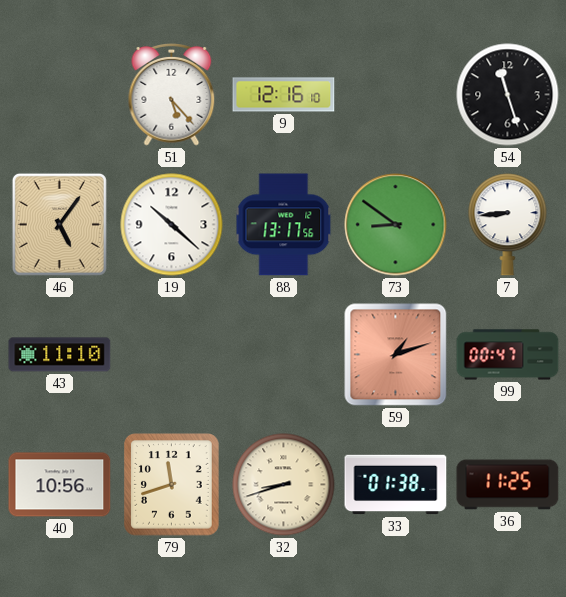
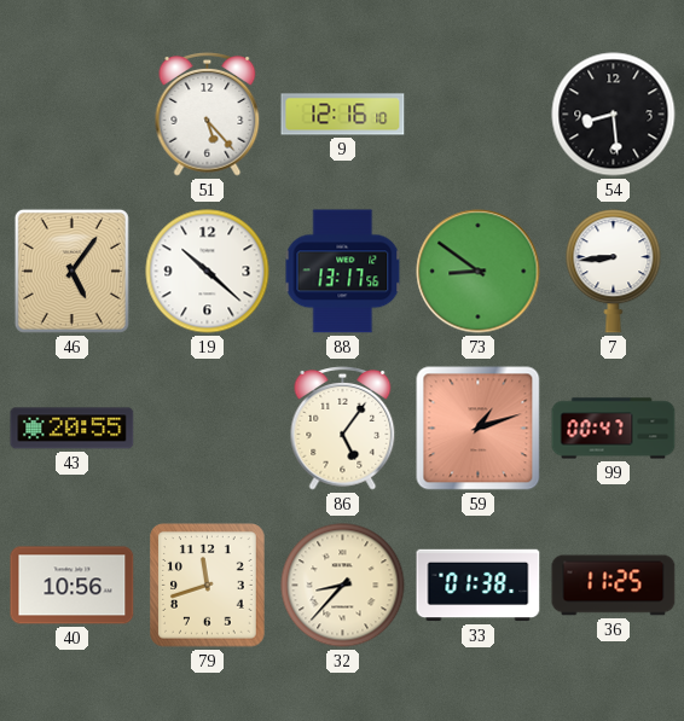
54: 11:27 -> 8:29
43: 11:10 -> 20:55
86: none -> 5:06
32: 8:42 -> 8:37
